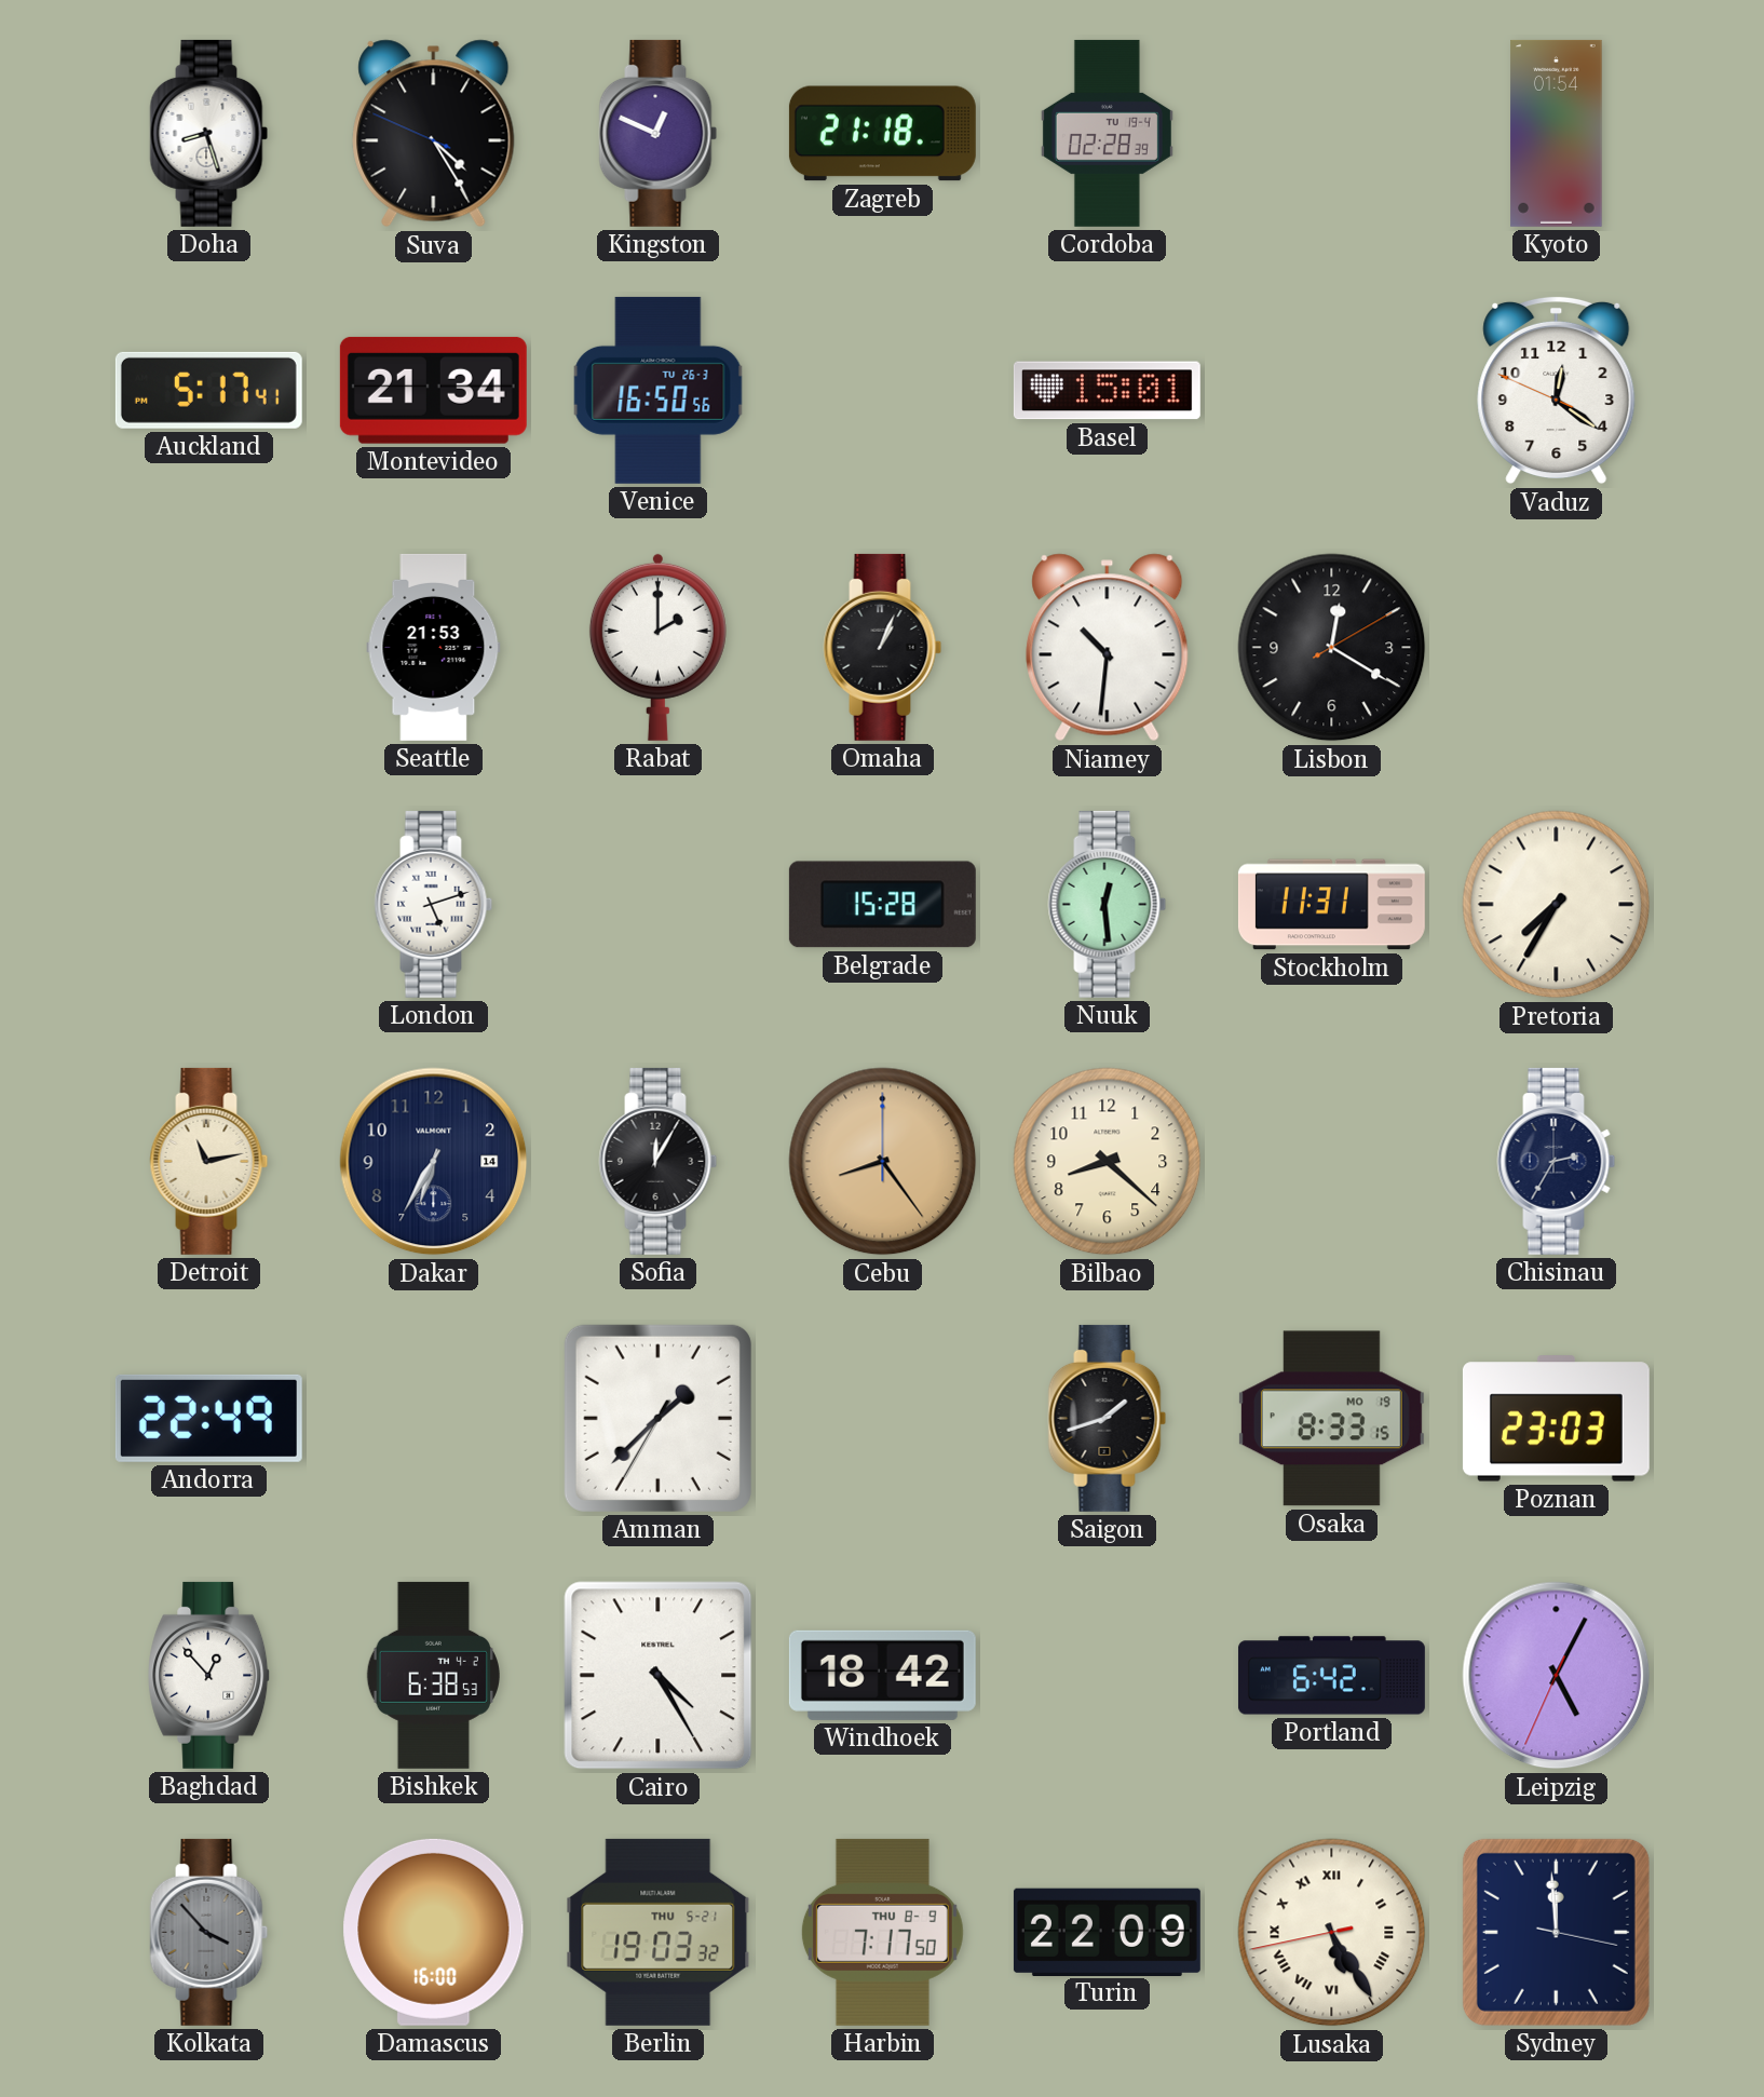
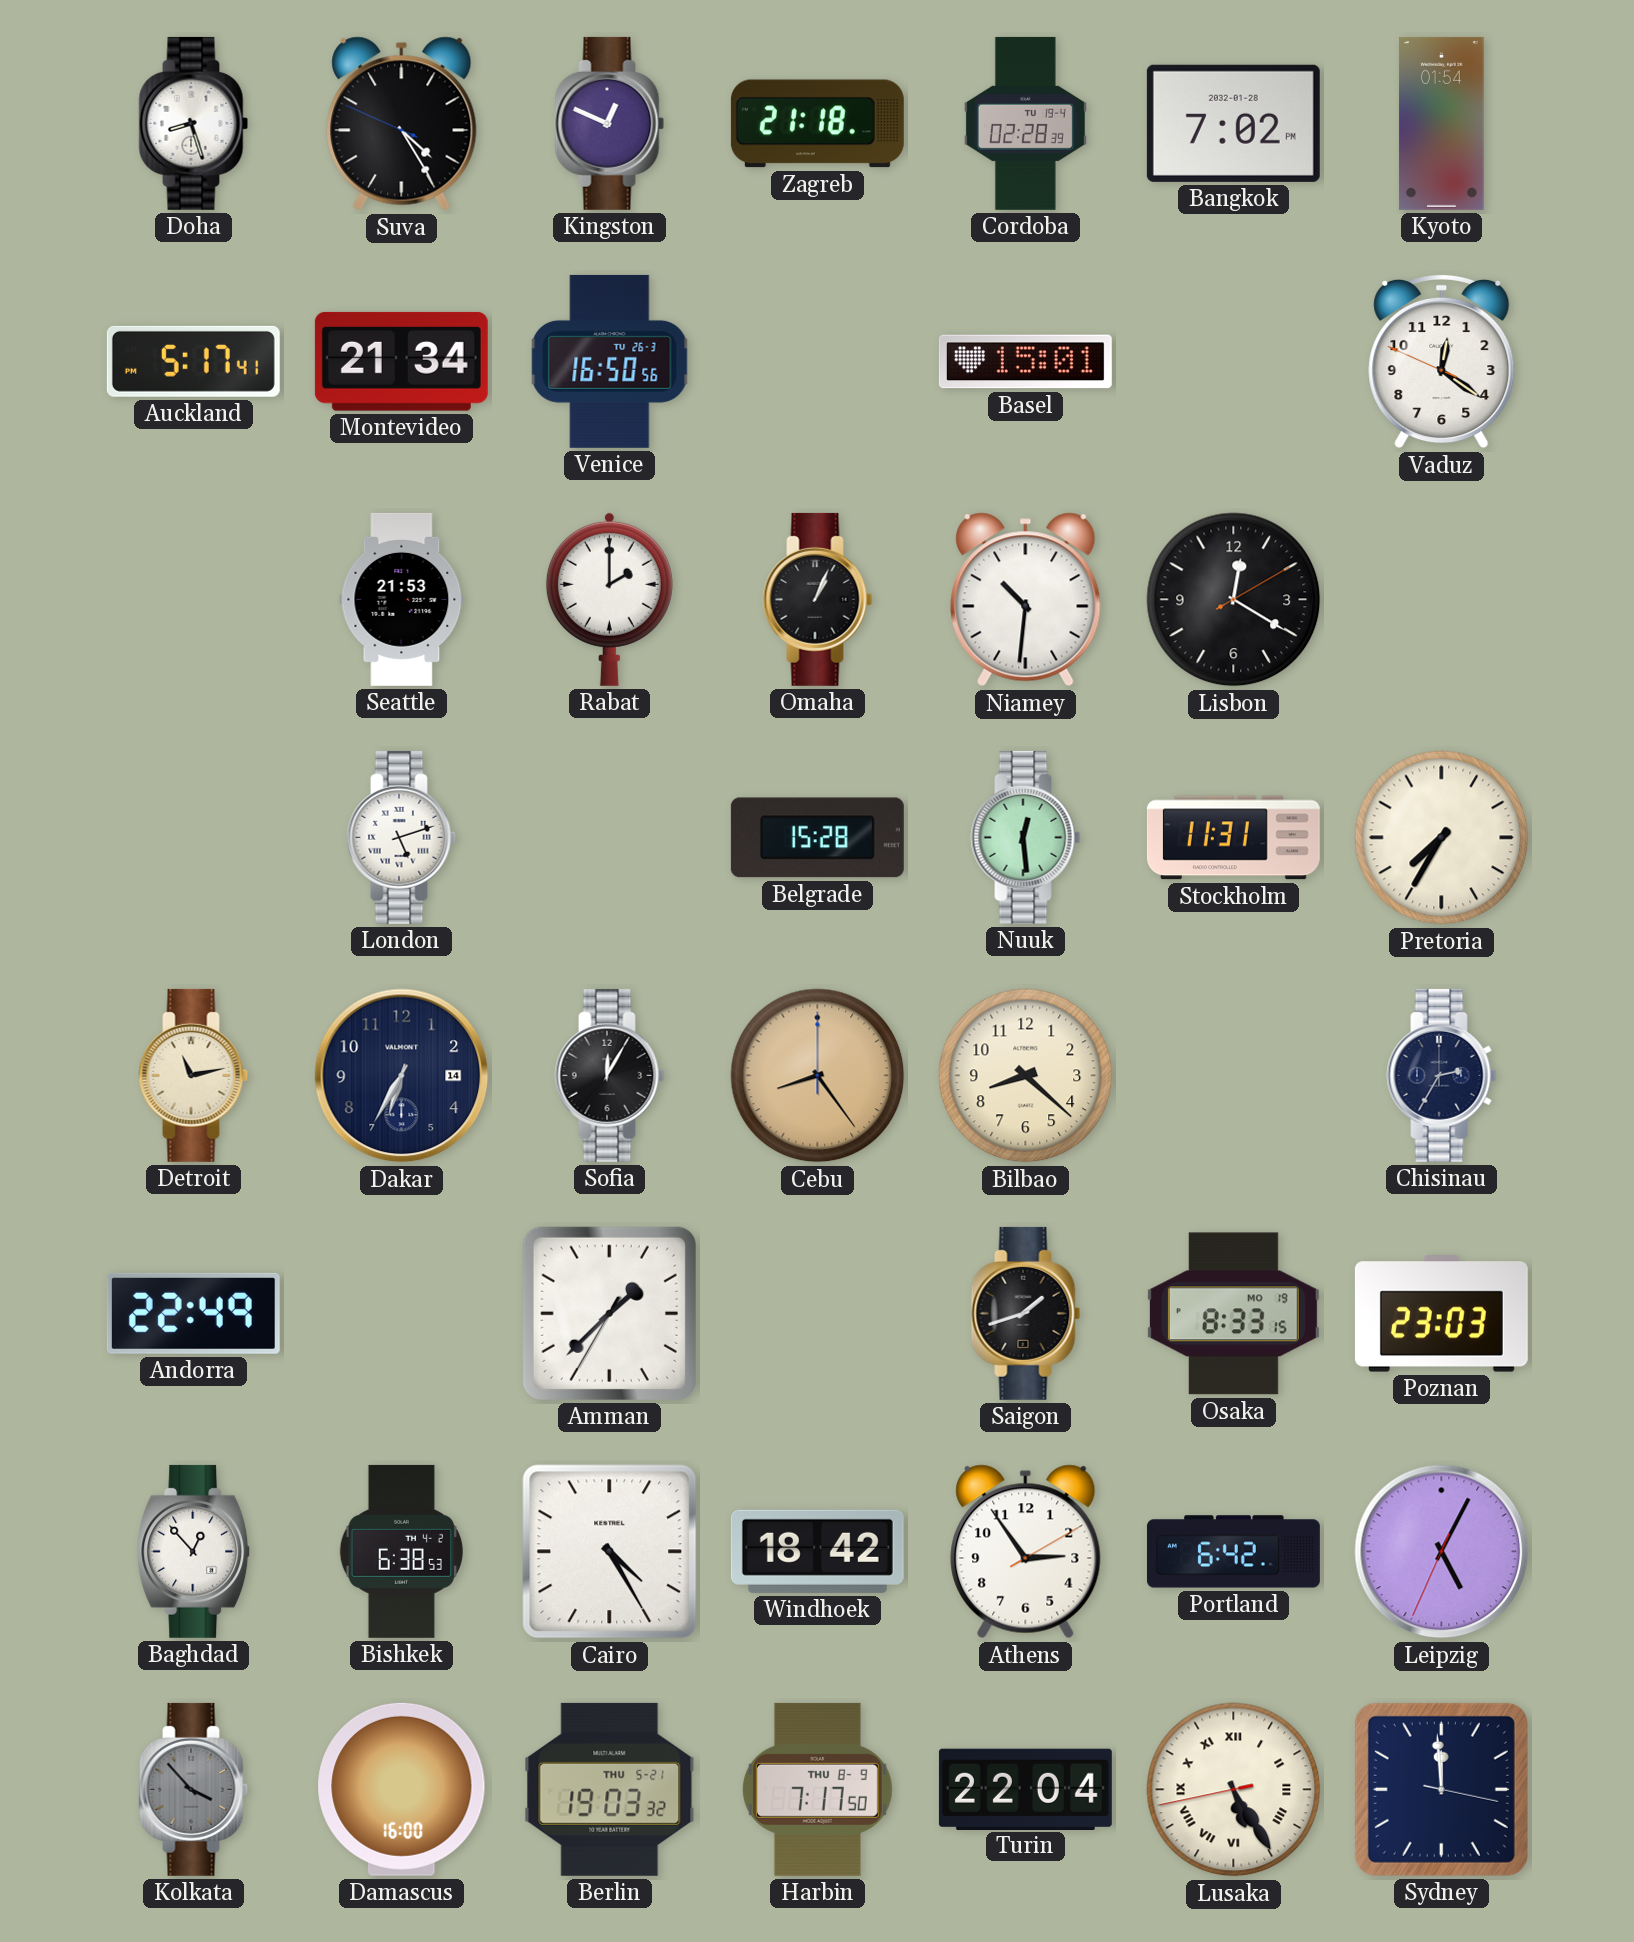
Bangkok: none -> 7:02
Athens: none -> 2:54
Turin: 22:09 -> 22:04
